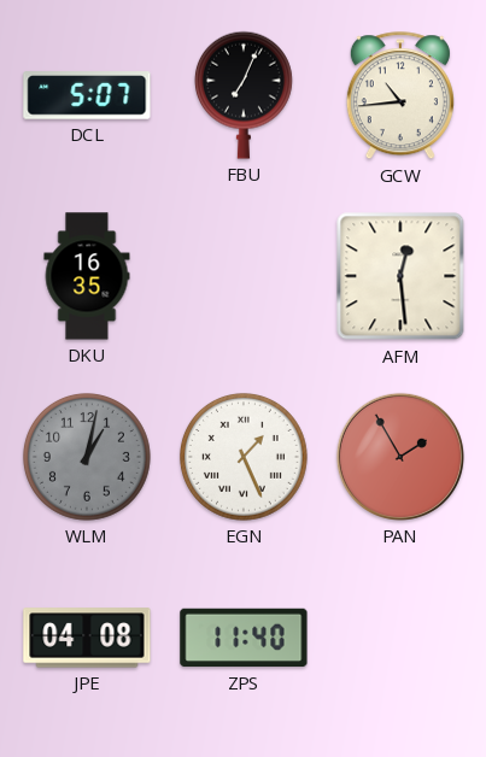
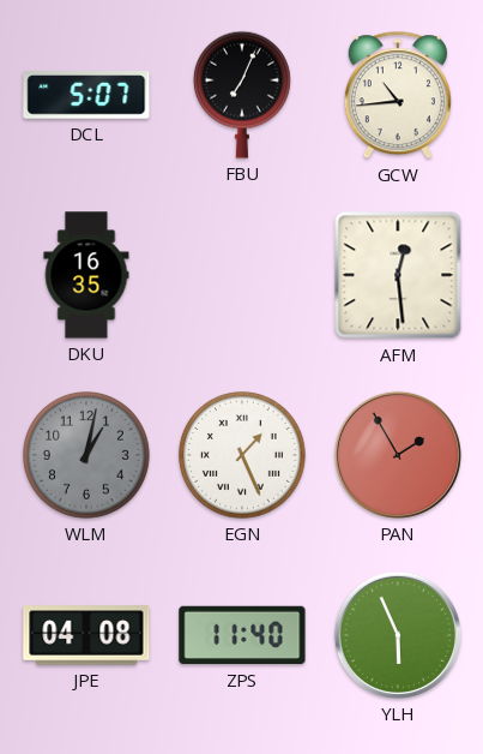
YLH: none -> 5:56
